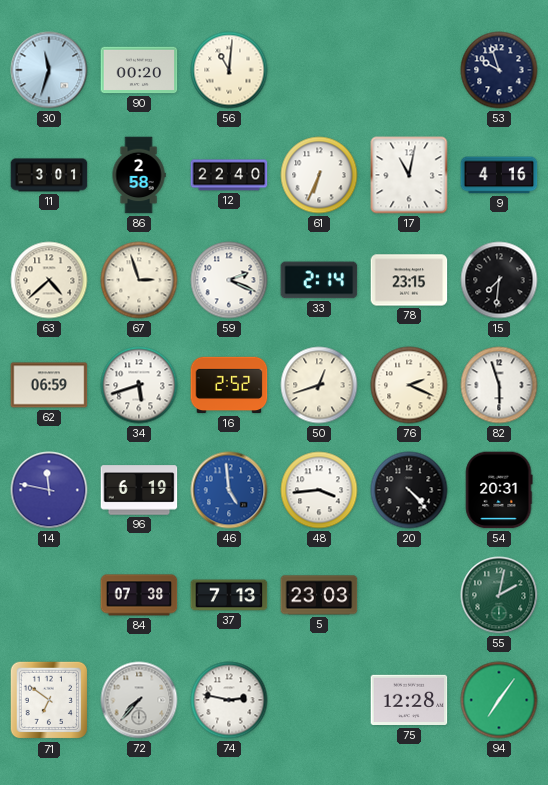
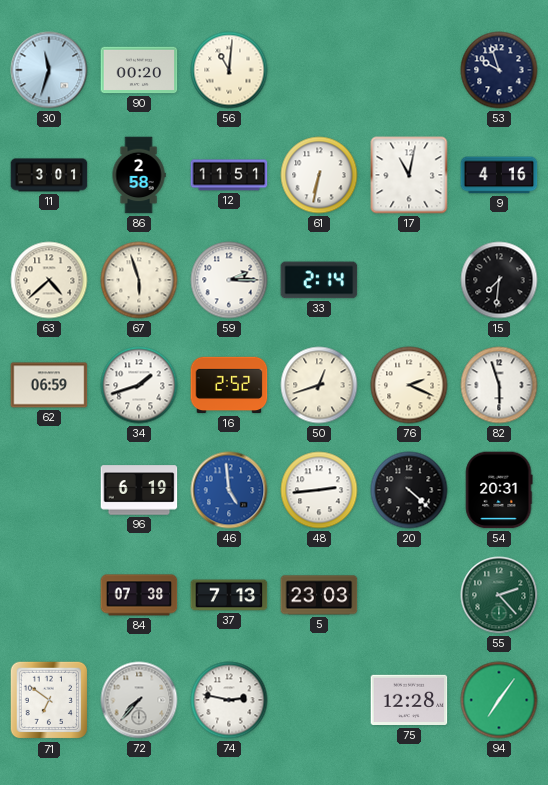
12: 22:40 -> 11:51
61: 6:34 -> 6:32
67: 2:57 -> 5:57
59: 2:19 -> 2:15
78: 23:15 -> none
34: 5:42 -> 1:42
14: 11:47 -> none
48: 3:44 -> 2:44
20: 4:23 -> 4:22
55: 2:02 -> 2:23
